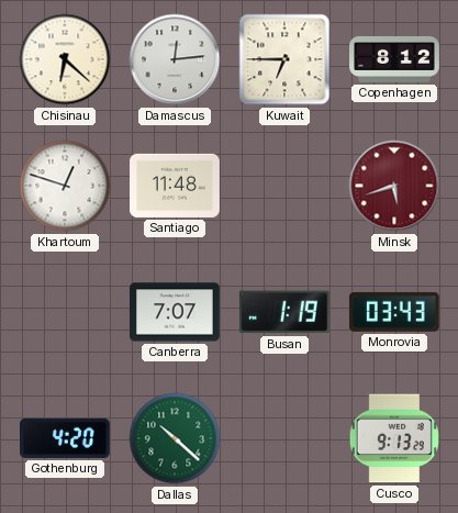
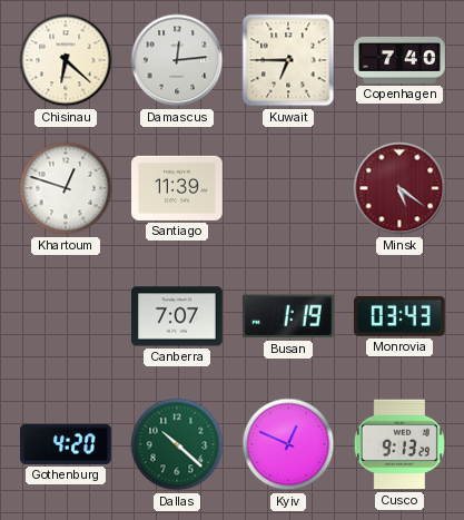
Copenhagen: 8:12 -> 7:40
Santiago: 11:48 -> 11:39
Minsk: 5:42 -> 5:21
Kyiv: none -> 12:49
